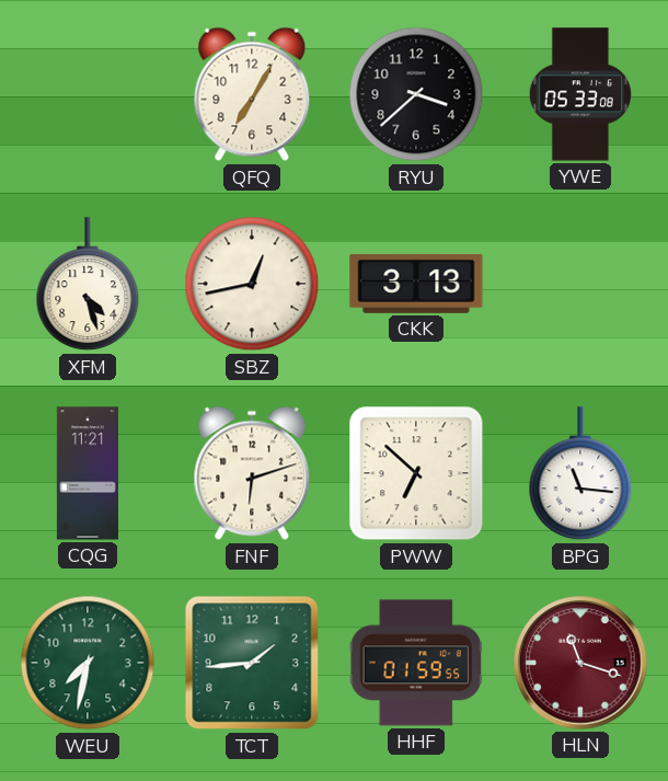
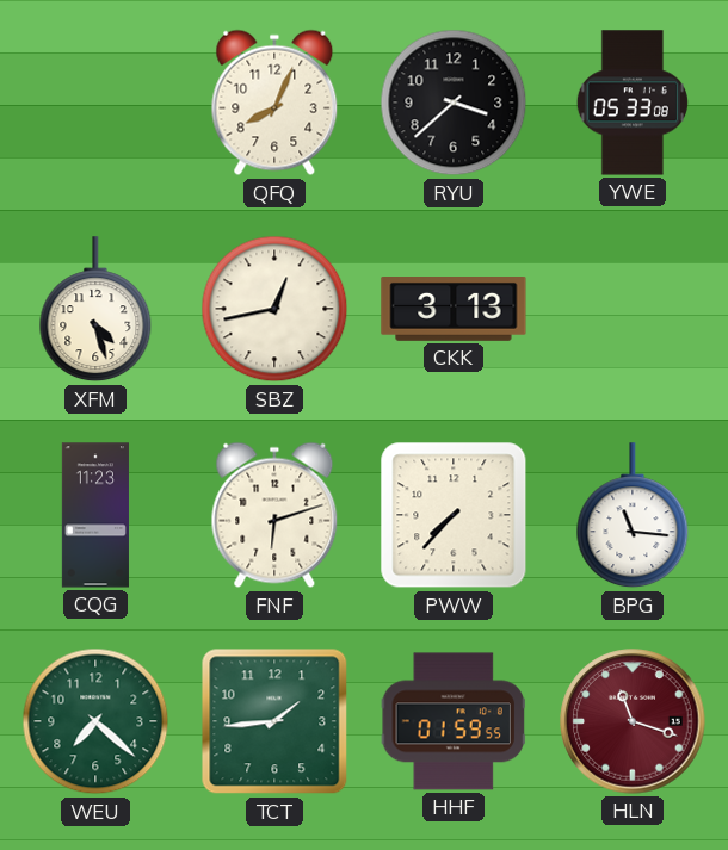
QFQ: 7:05 -> 8:04
CQG: 11:21 -> 11:23
PWW: 6:52 -> 7:37
WEU: 7:32 -> 7:22
